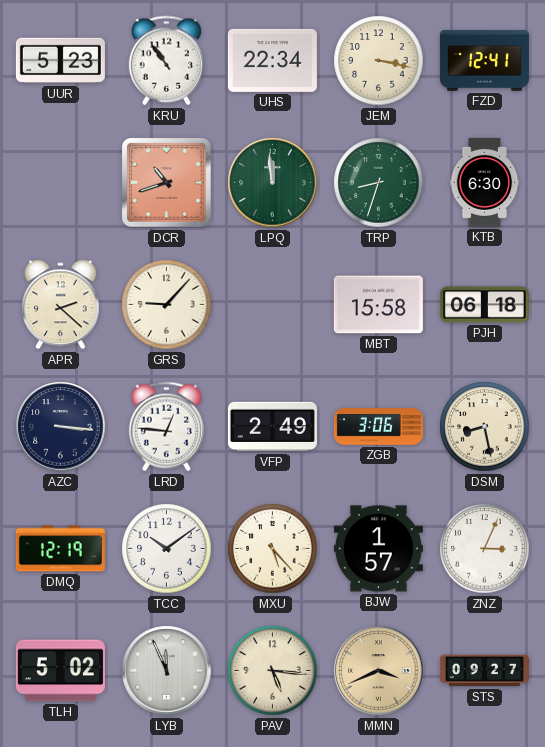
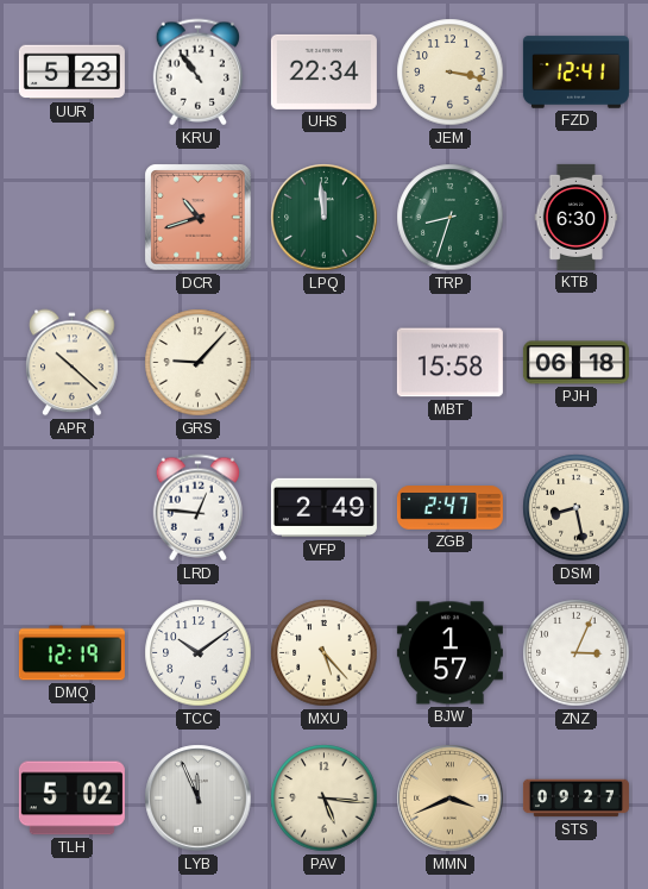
APR: 2:22 -> 10:22
AZC: 3:16 -> none
ZGB: 3:06 -> 2:47
